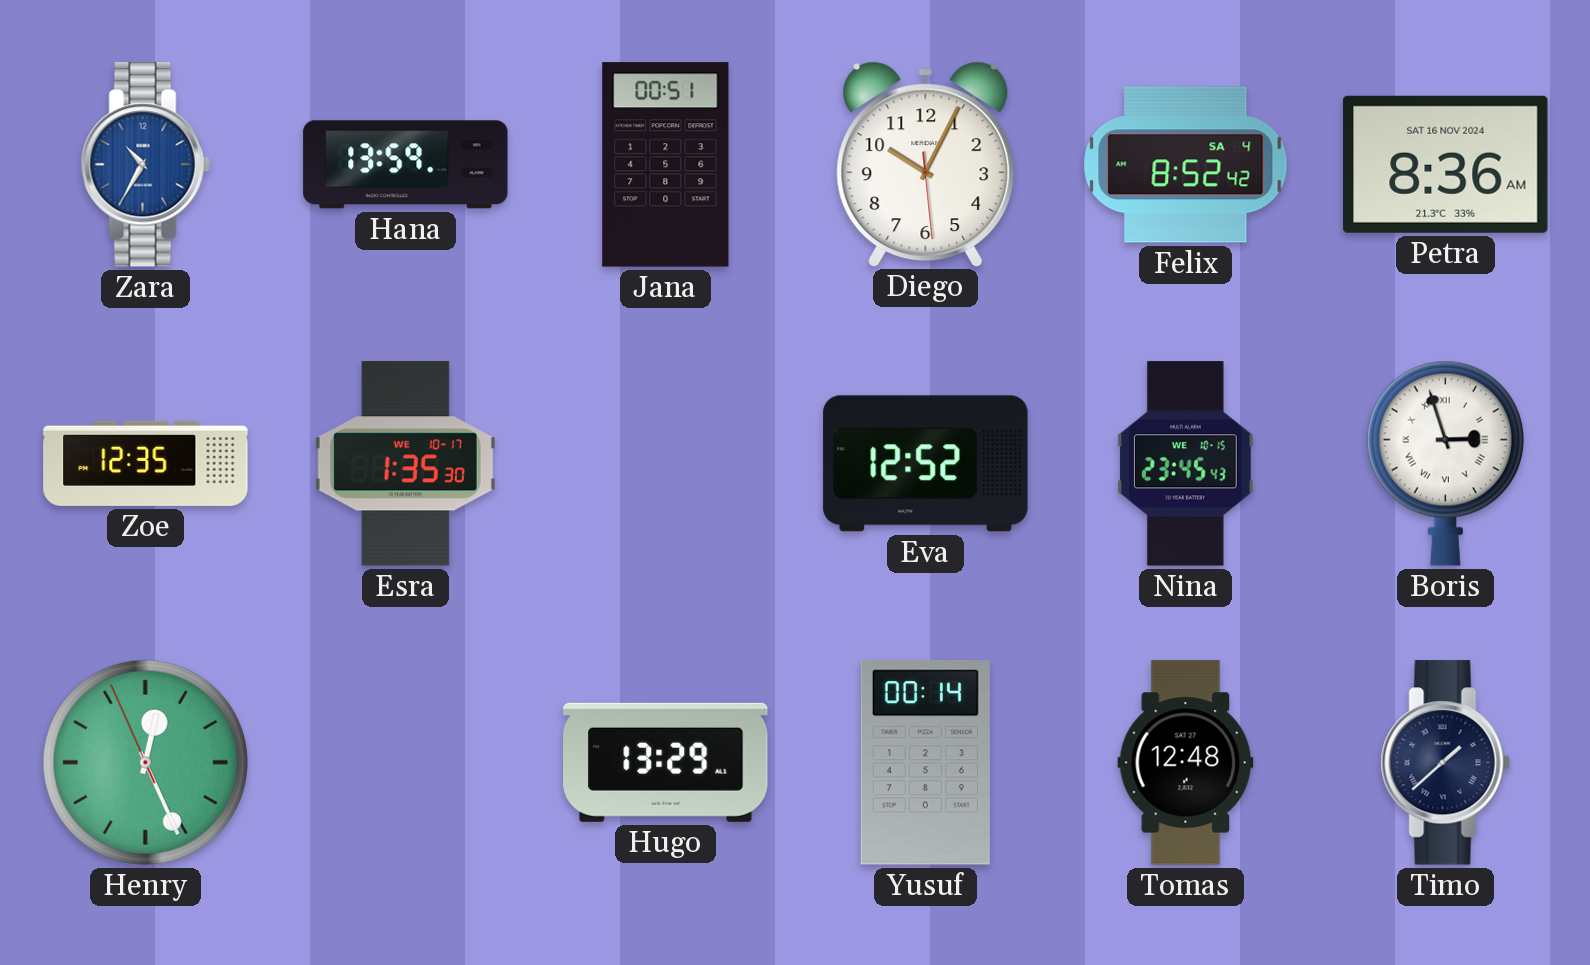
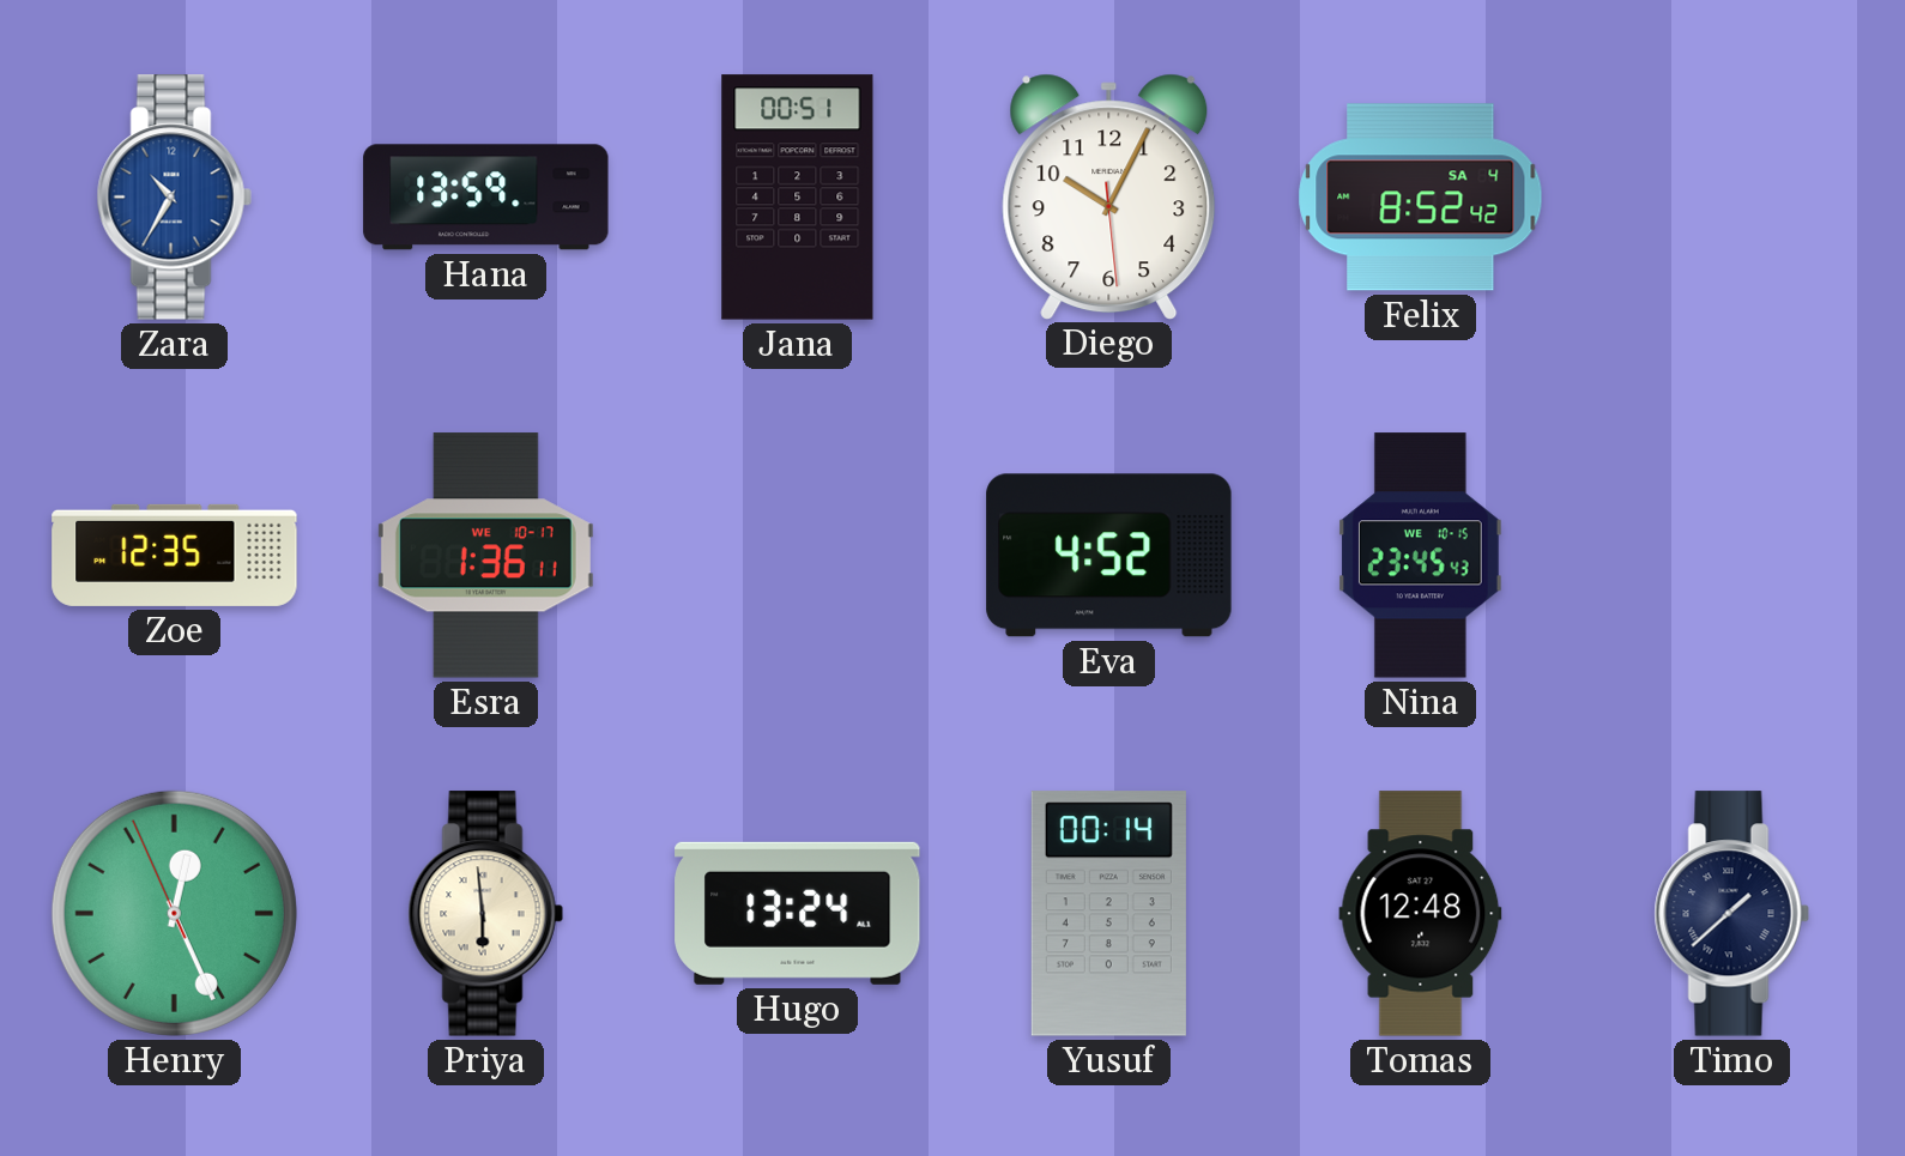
Petra: 8:36 -> none
Esra: 1:35 -> 1:36
Eva: 12:52 -> 4:52
Boris: 2:57 -> none
Priya: none -> 5:59
Hugo: 13:29 -> 13:24
